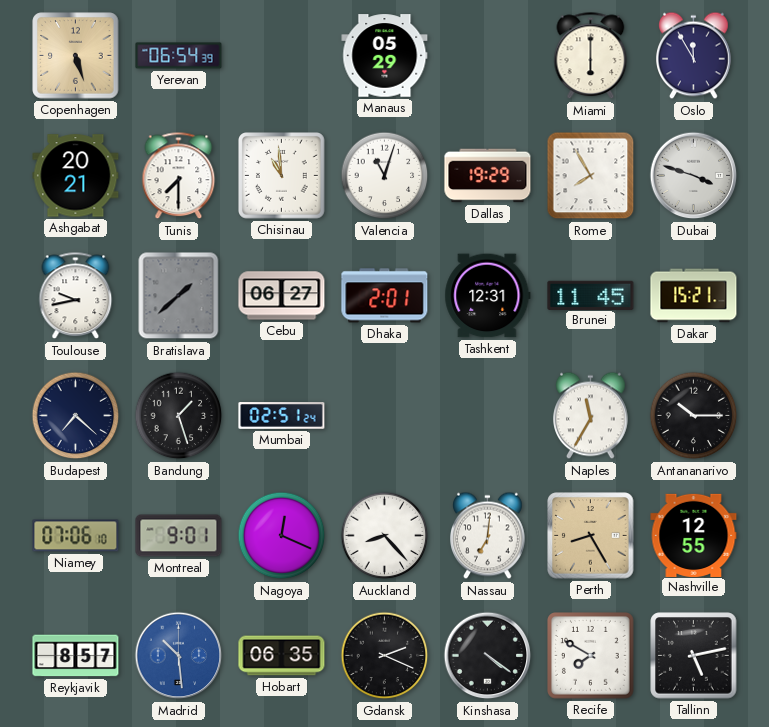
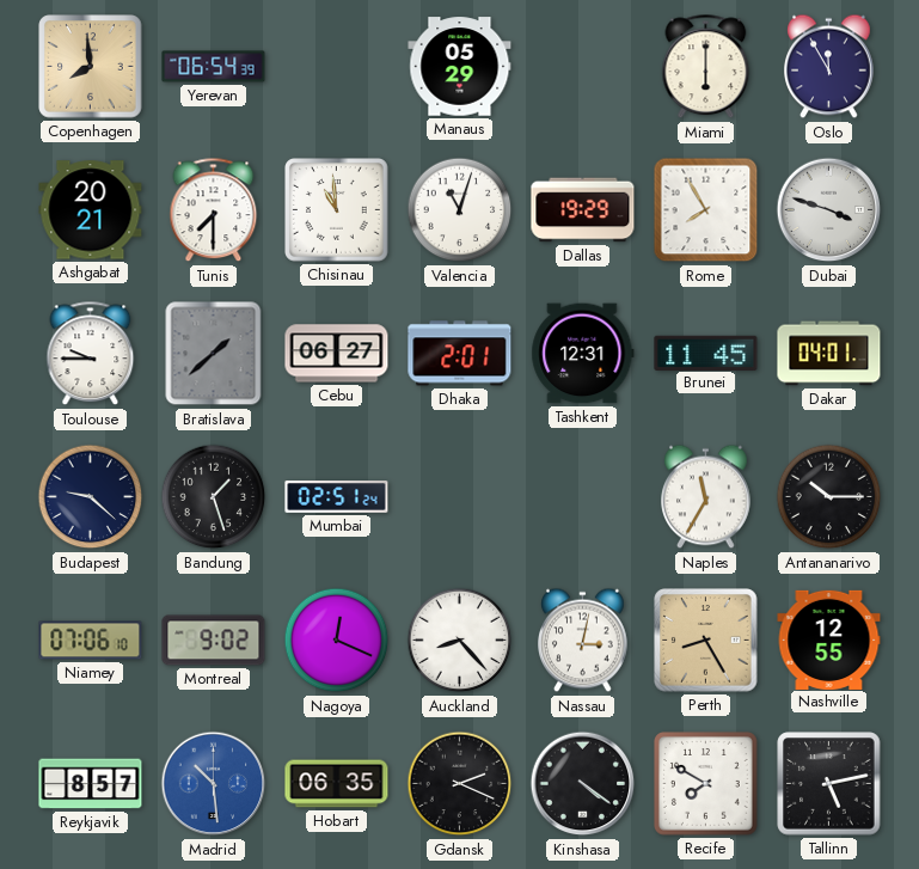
Copenhagen: 5:27 -> 7:59
Toulouse: 9:43 -> 9:45
Dakar: 15:21 -> 04:01
Budapest: 7:22 -> 9:22
Montreal: 9:01 -> 9:02
Nassau: 7:01 -> 3:02
